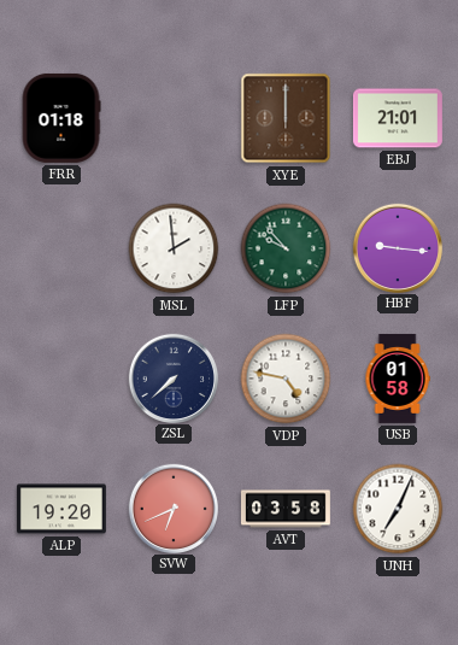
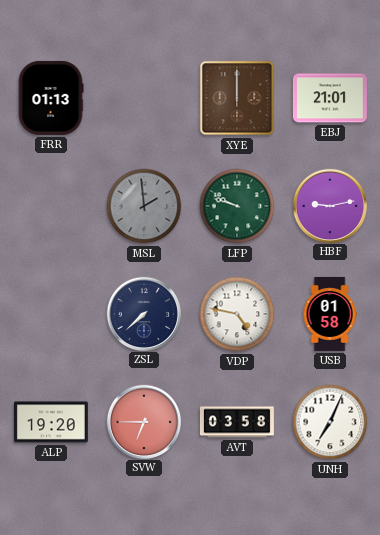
FRR: 01:18 -> 01:13
MSL dial: white -> grey
LFP: 9:53 -> 9:48
HBF: 9:16 -> 9:13
SVW: 6:41 -> 6:45
